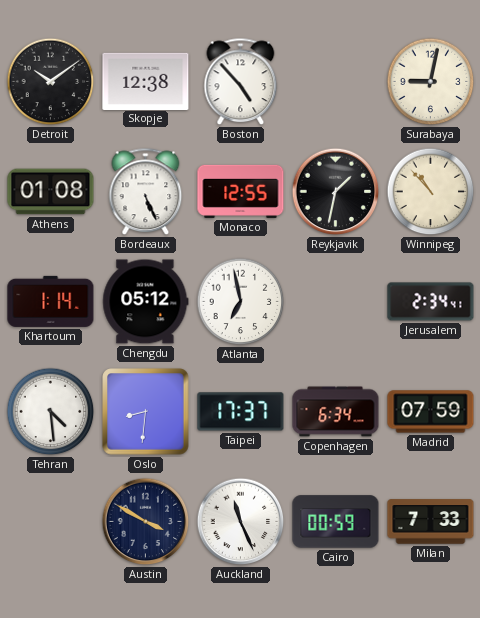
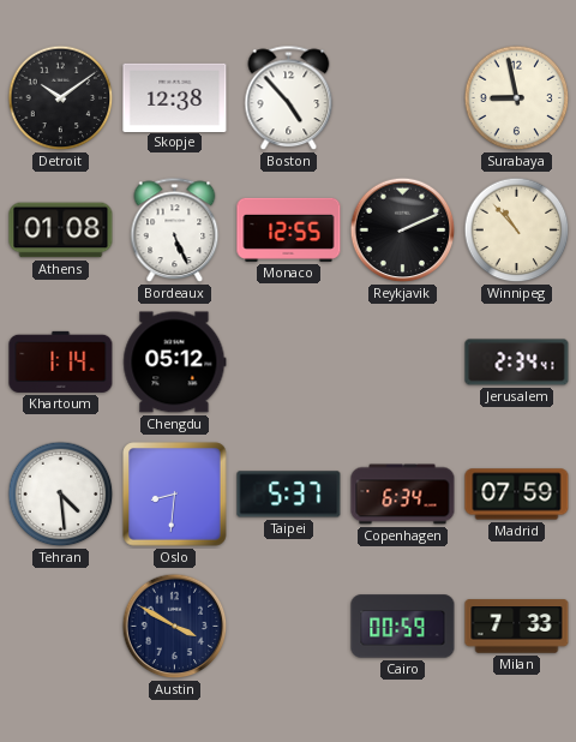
Surabaya: 9:02 -> 8:58
Reykjavik: 1:32 -> 2:11
Atlanta: 6:58 -> none
Taipei: 17:37 -> 5:37
Auckland: 11:26 -> none
